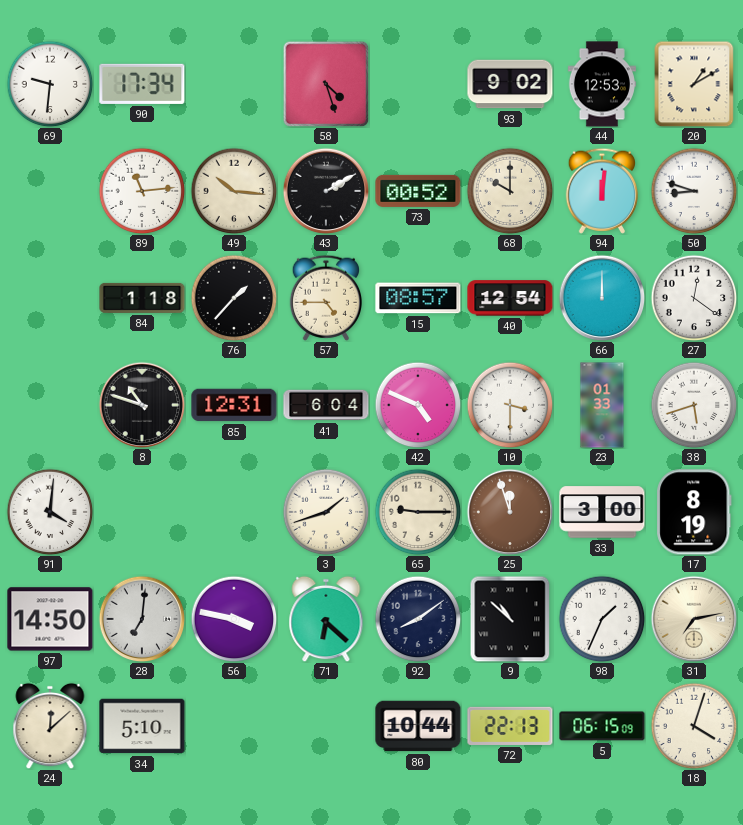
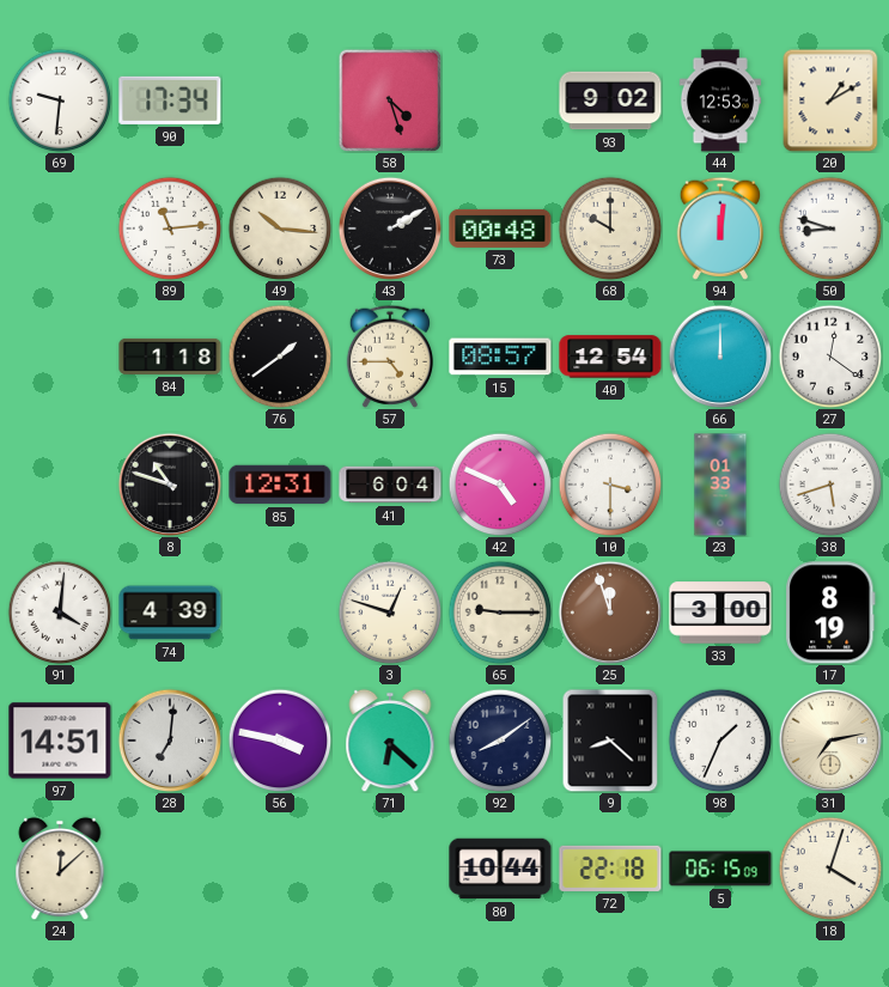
73: 00:52 -> 00:48
76: 1:37 -> 1:39
74: none -> 4:39
3: 1:42 -> 12:48
97: 14:50 -> 14:51
9: 10:52 -> 8:22
34: 5:10 -> none
72: 22:13 -> 22:18
